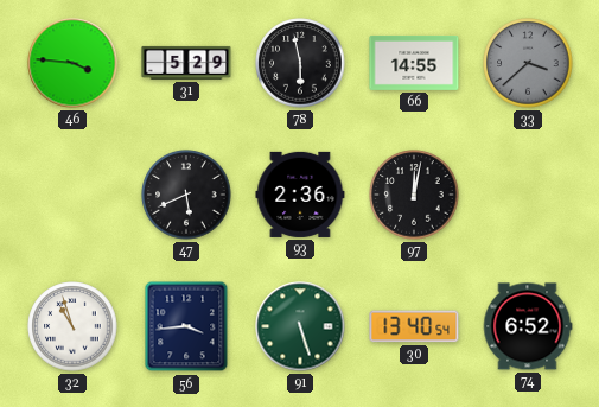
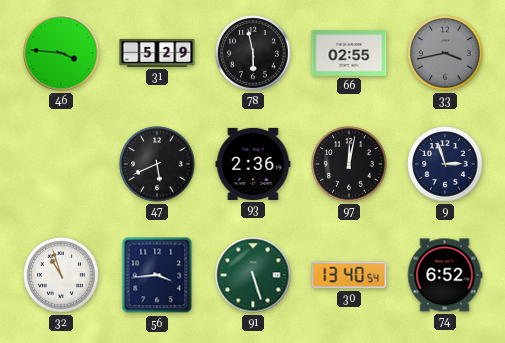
66: 14:55 -> 02:55
33: 3:38 -> 3:43
9: none -> 2:57
